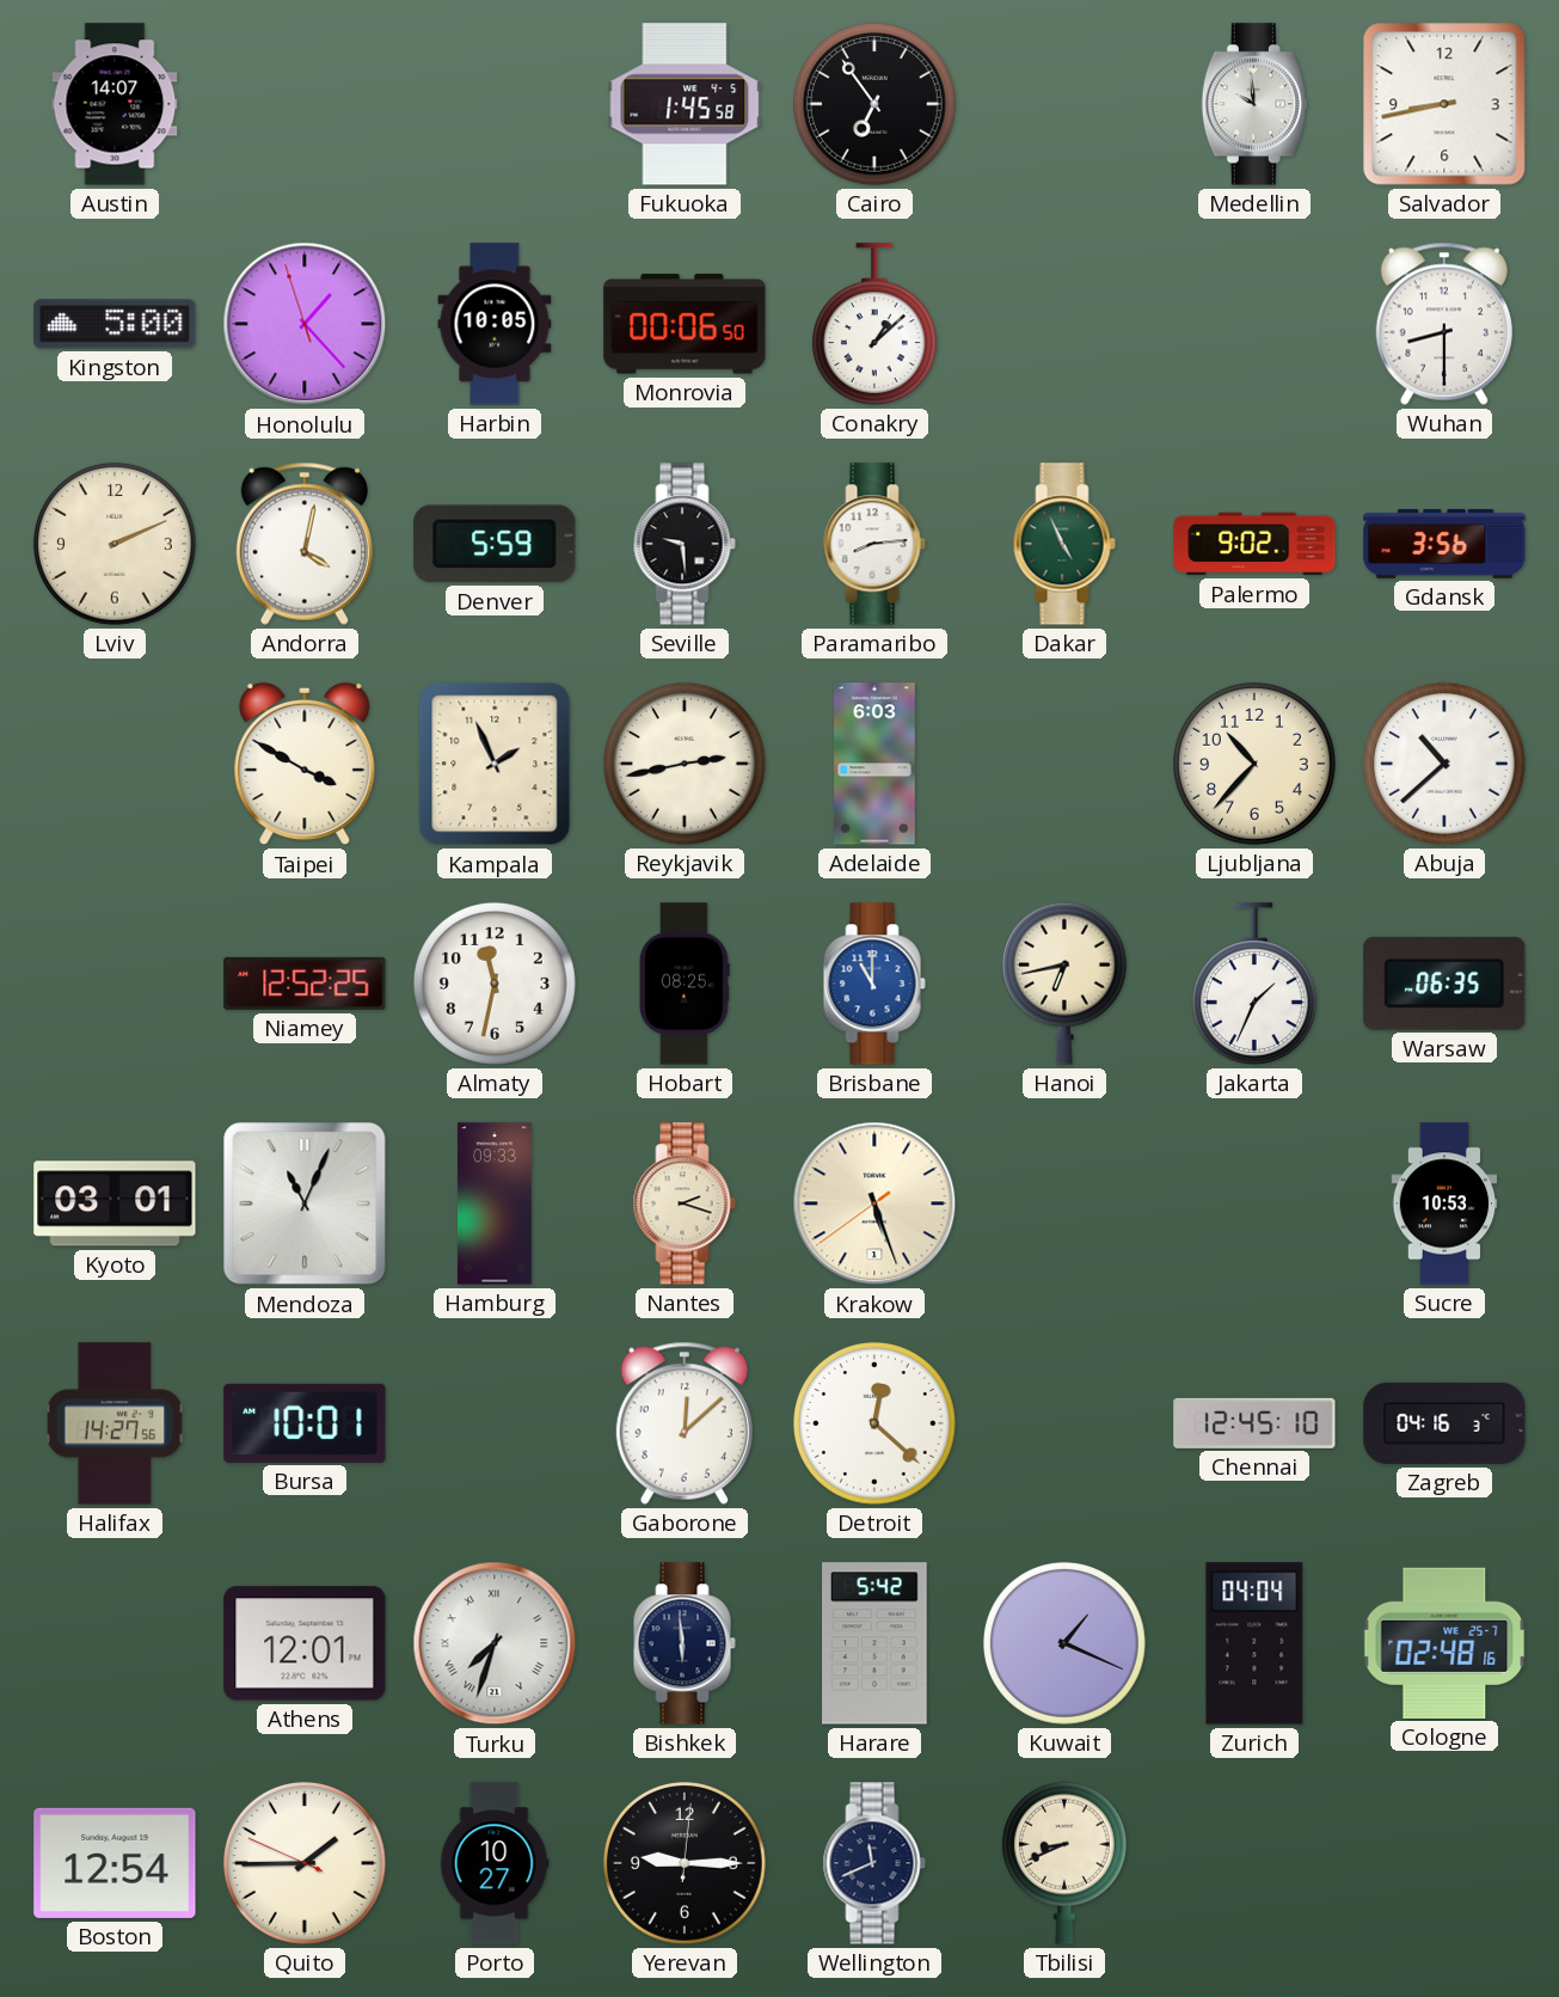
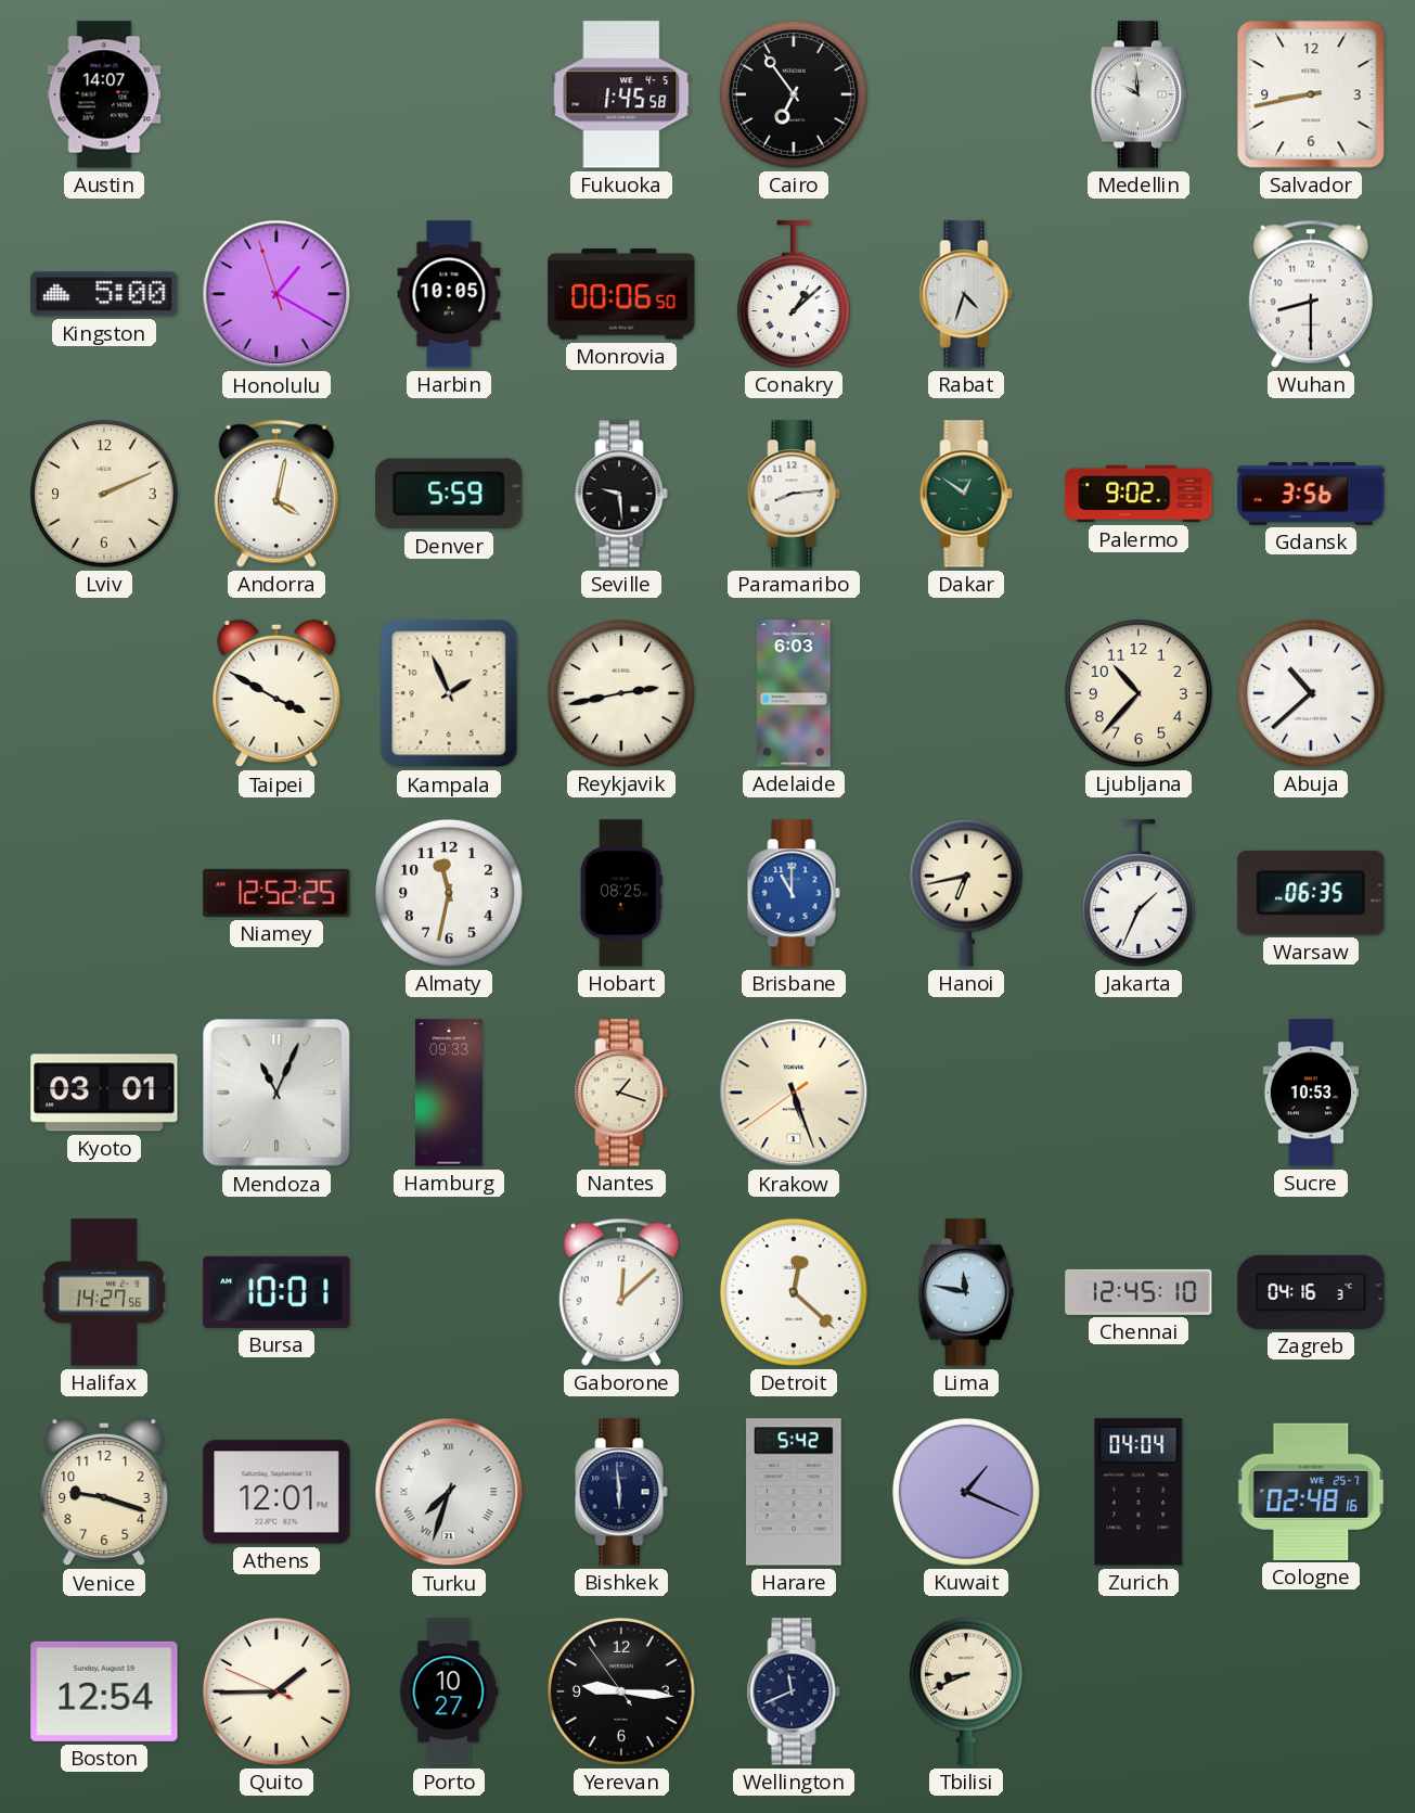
Honolulu: 1:22 -> 1:19
Rabat: none -> 4:33
Dakar: 4:56 -> 12:51
Nantes: 2:18 -> 1:18
Lima: none -> 11:47
Venice: none -> 9:18
Yerevan: 9:15:01 -> 9:15:54
